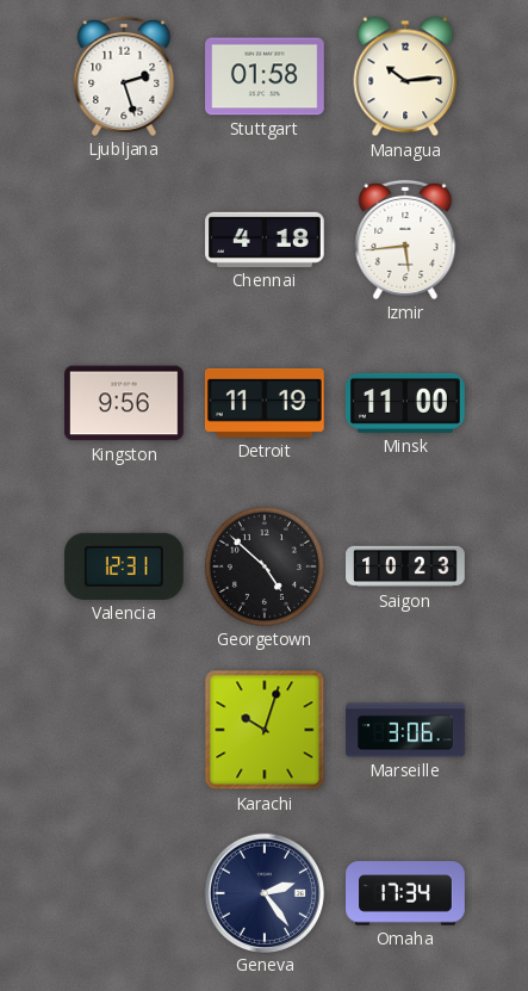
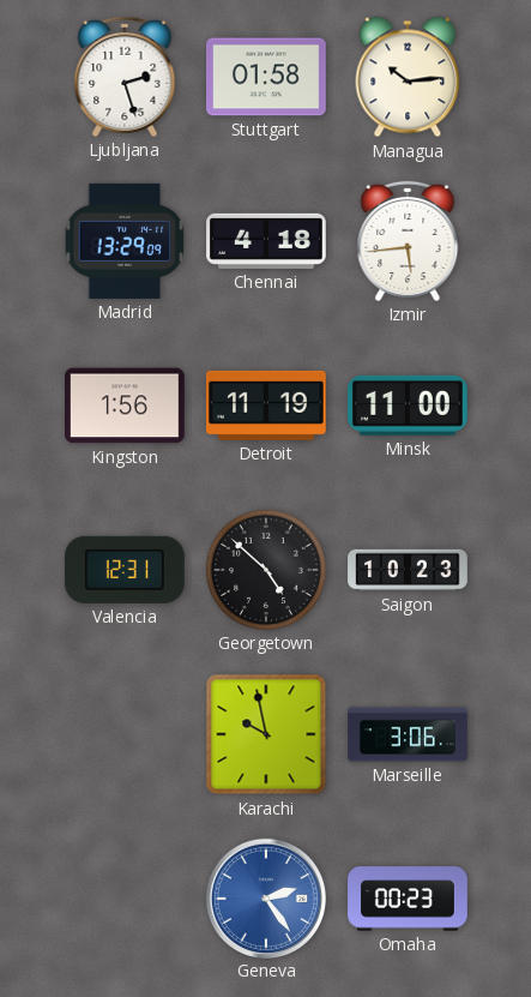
Madrid: none -> 13:29
Kingston: 9:56 -> 1:56
Karachi: 10:03 -> 9:58
Geneva dial: navy -> blue
Omaha: 17:34 -> 00:23
